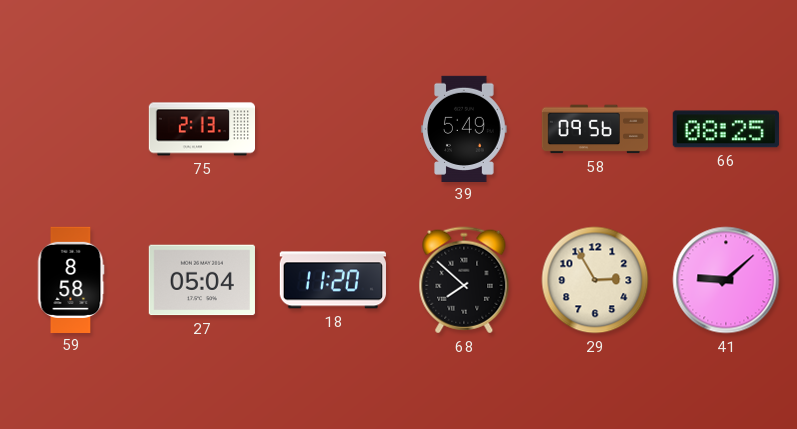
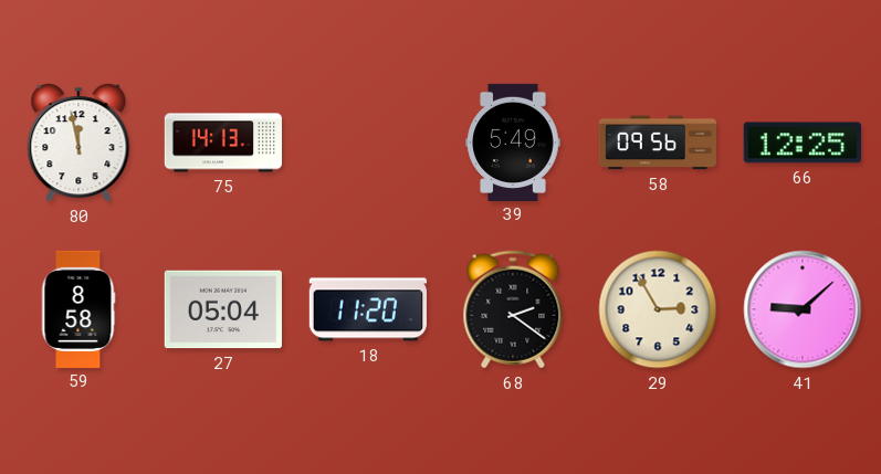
80: none -> 11:58
75: 2:13 -> 14:13
66: 08:25 -> 12:25
68: 7:52 -> 2:21
